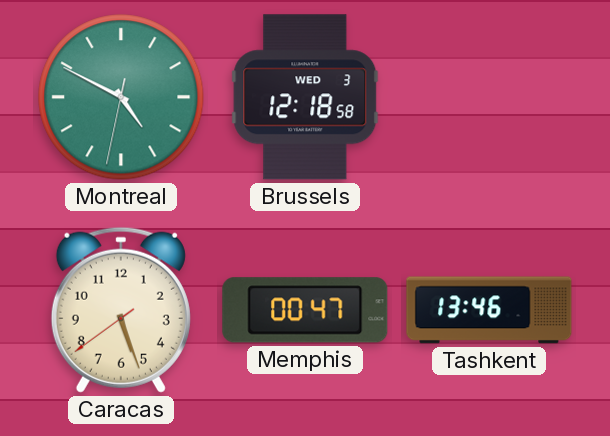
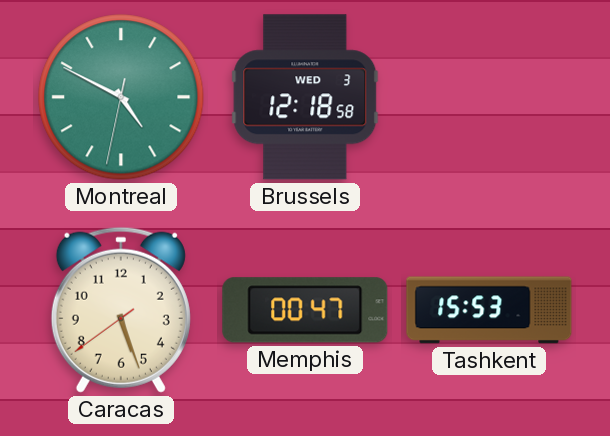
Tashkent: 13:46 -> 15:53
